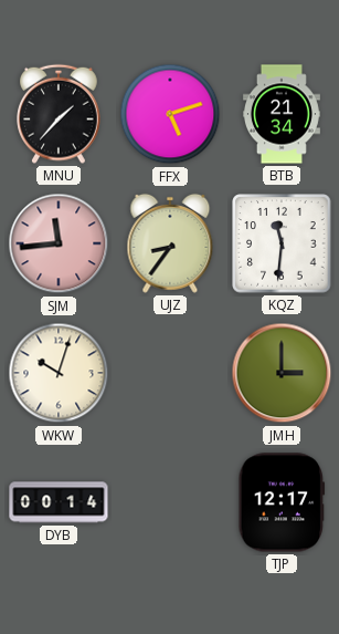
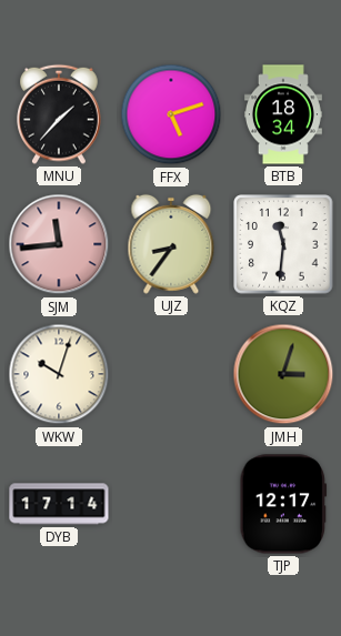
BTB: 21:34 -> 18:34
JMH: 3:00 -> 3:03
DYB: 00:14 -> 17:14
